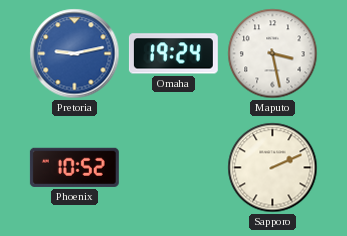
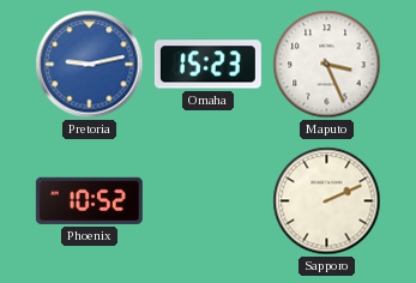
Omaha: 19:24 -> 15:23
Maputo: 3:28 -> 3:26
